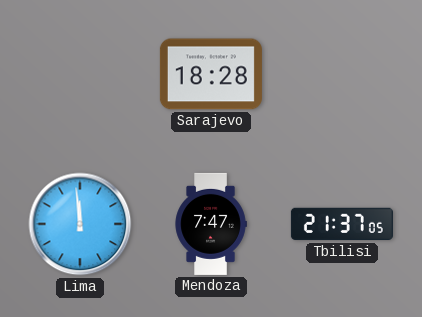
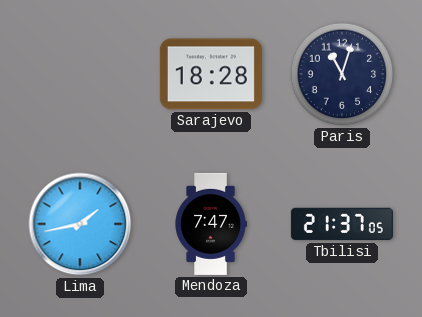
Paris: none -> 11:03
Lima: 11:59 -> 1:43
